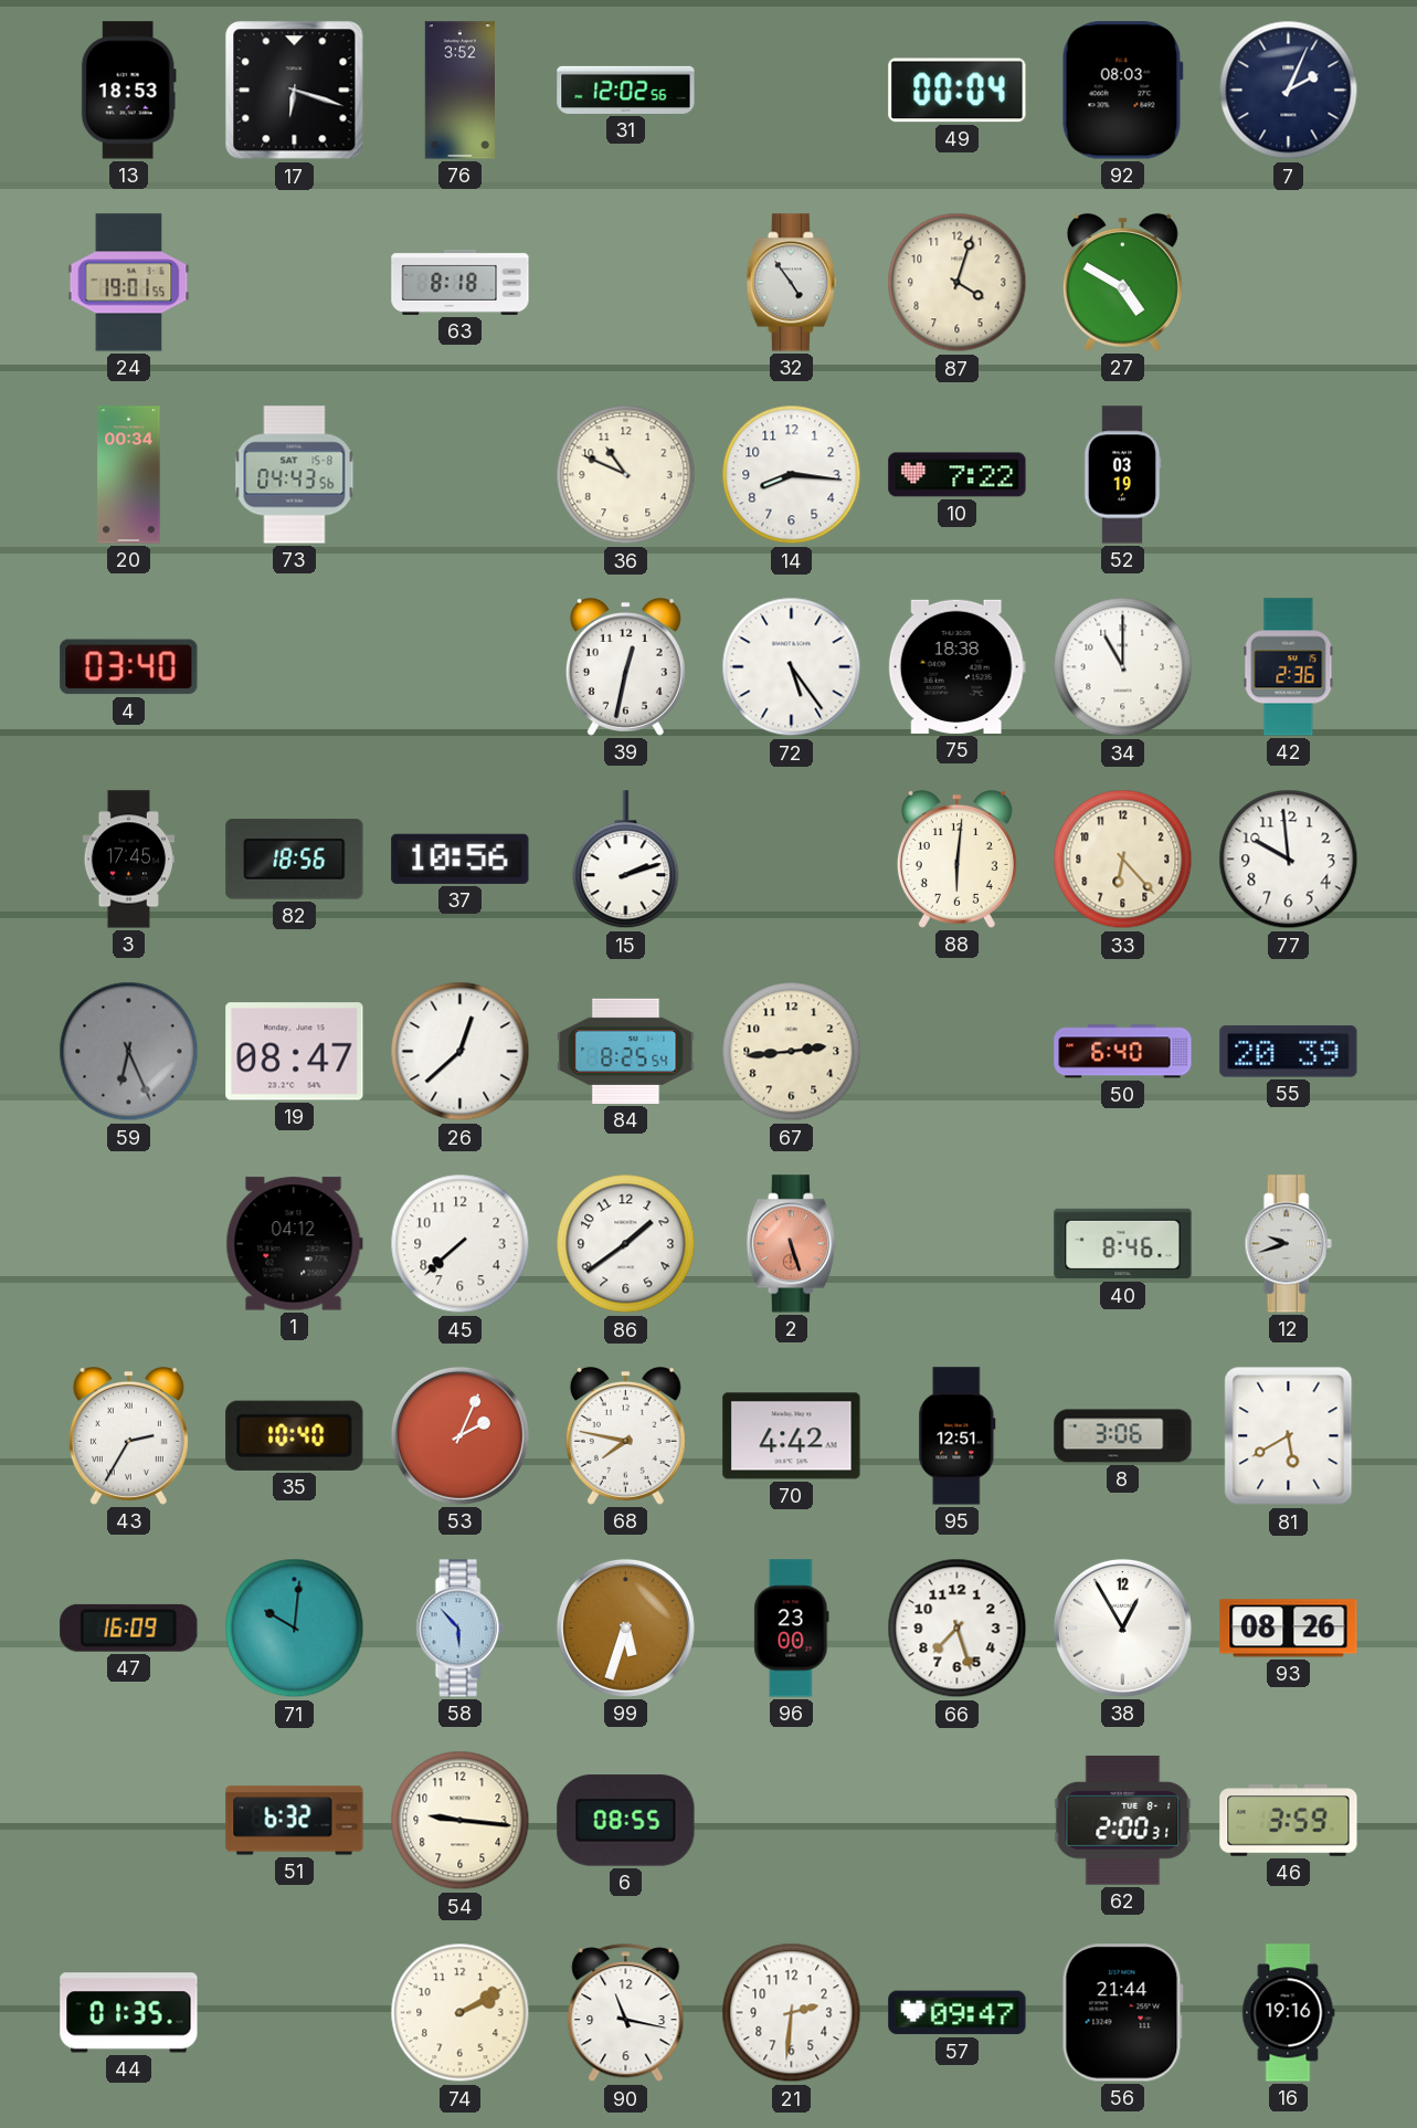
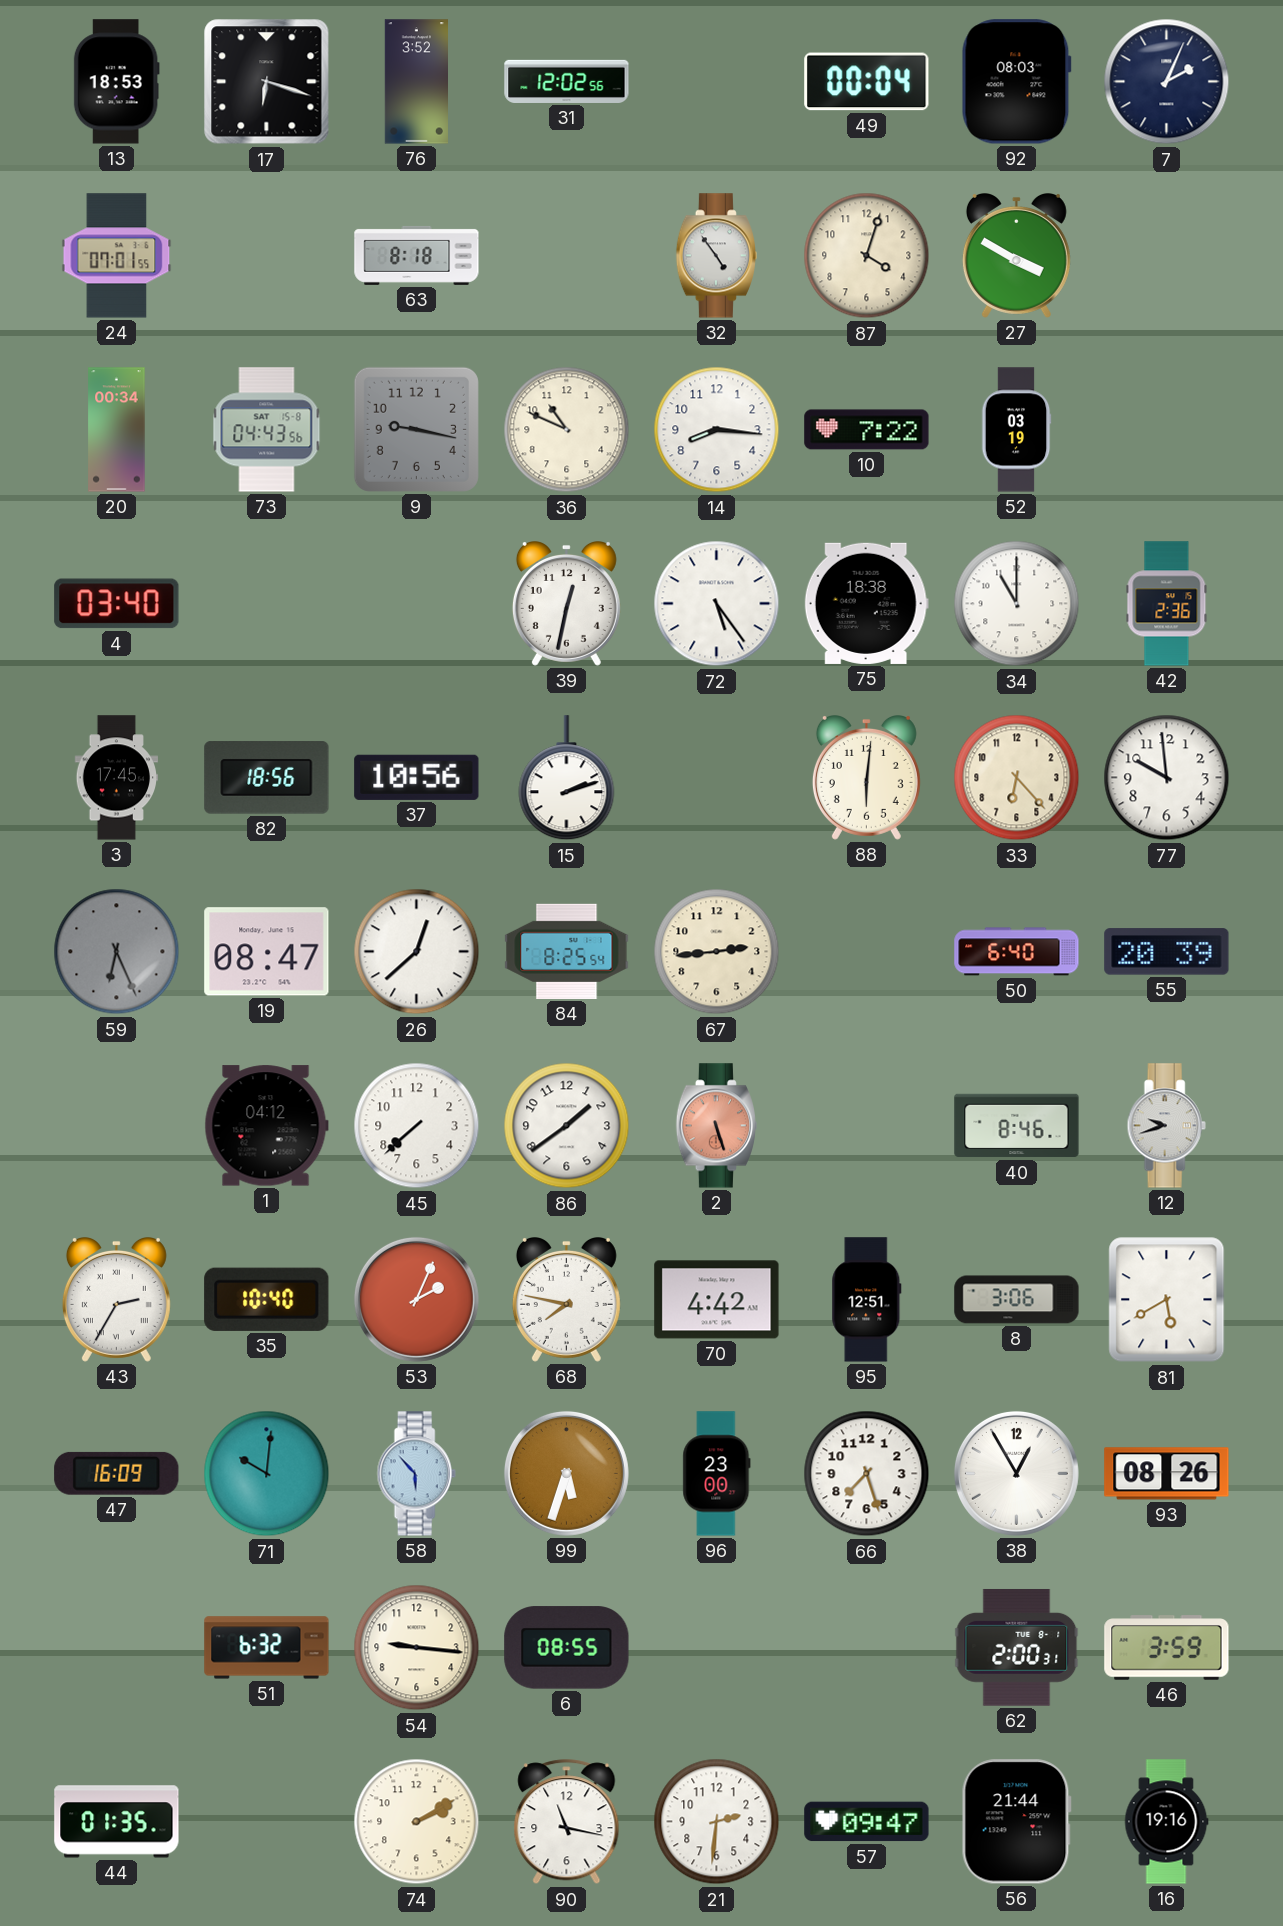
24: 19:01 -> 07:01
27: 4:50 -> 3:50
9: none -> 9:17
